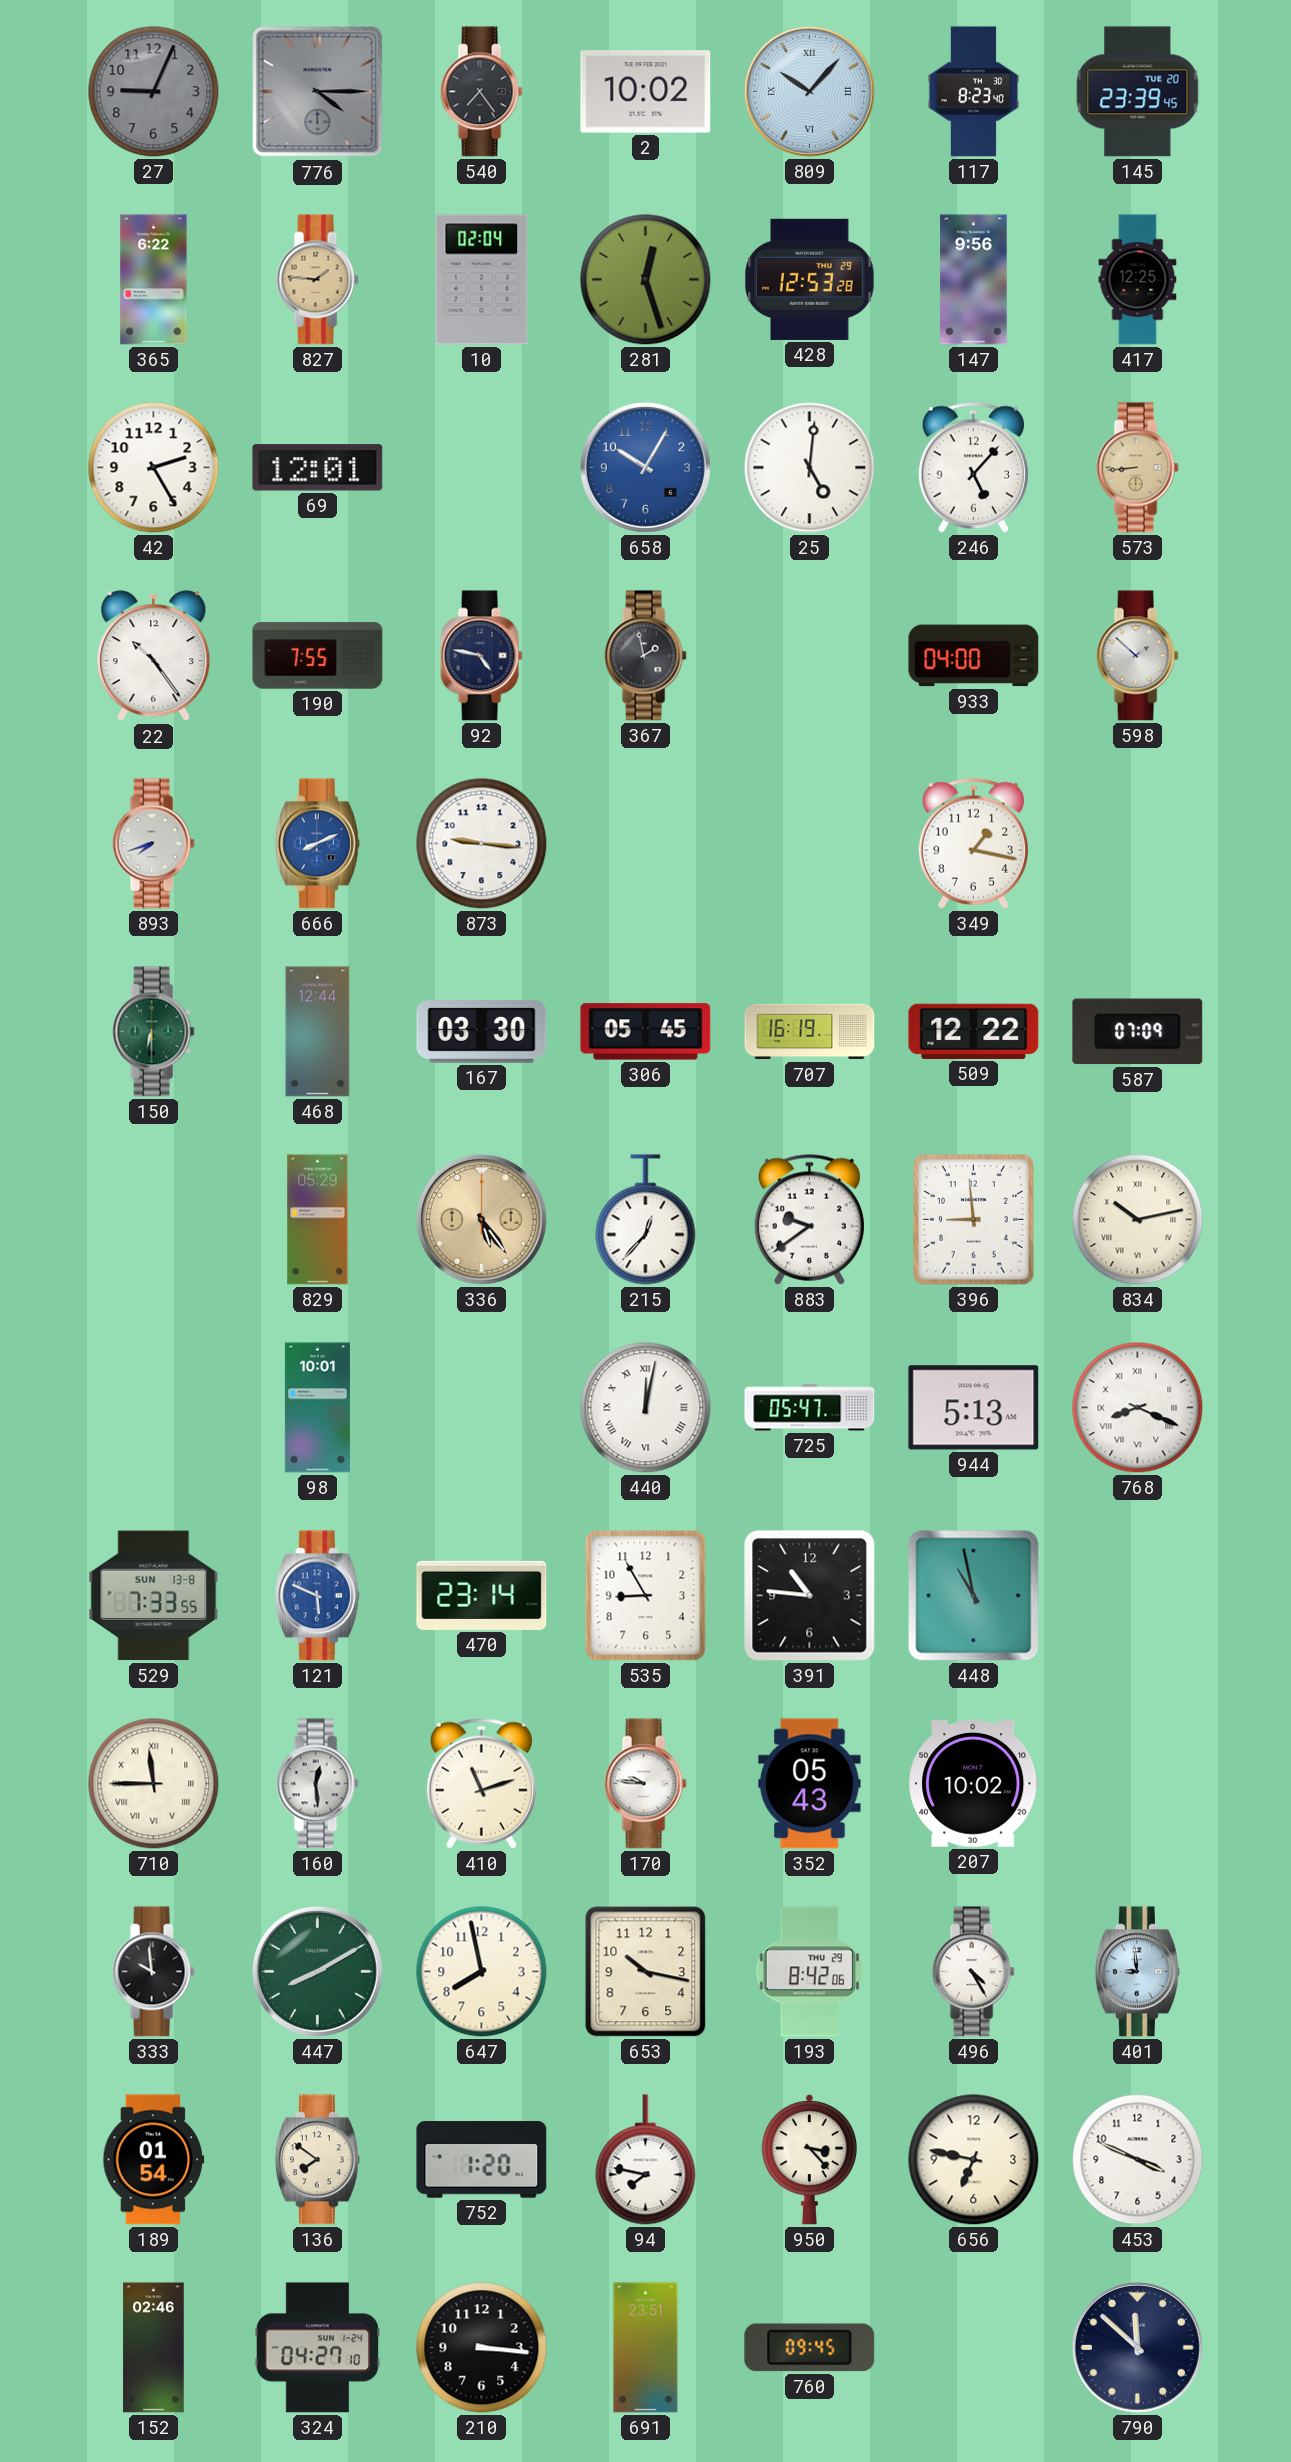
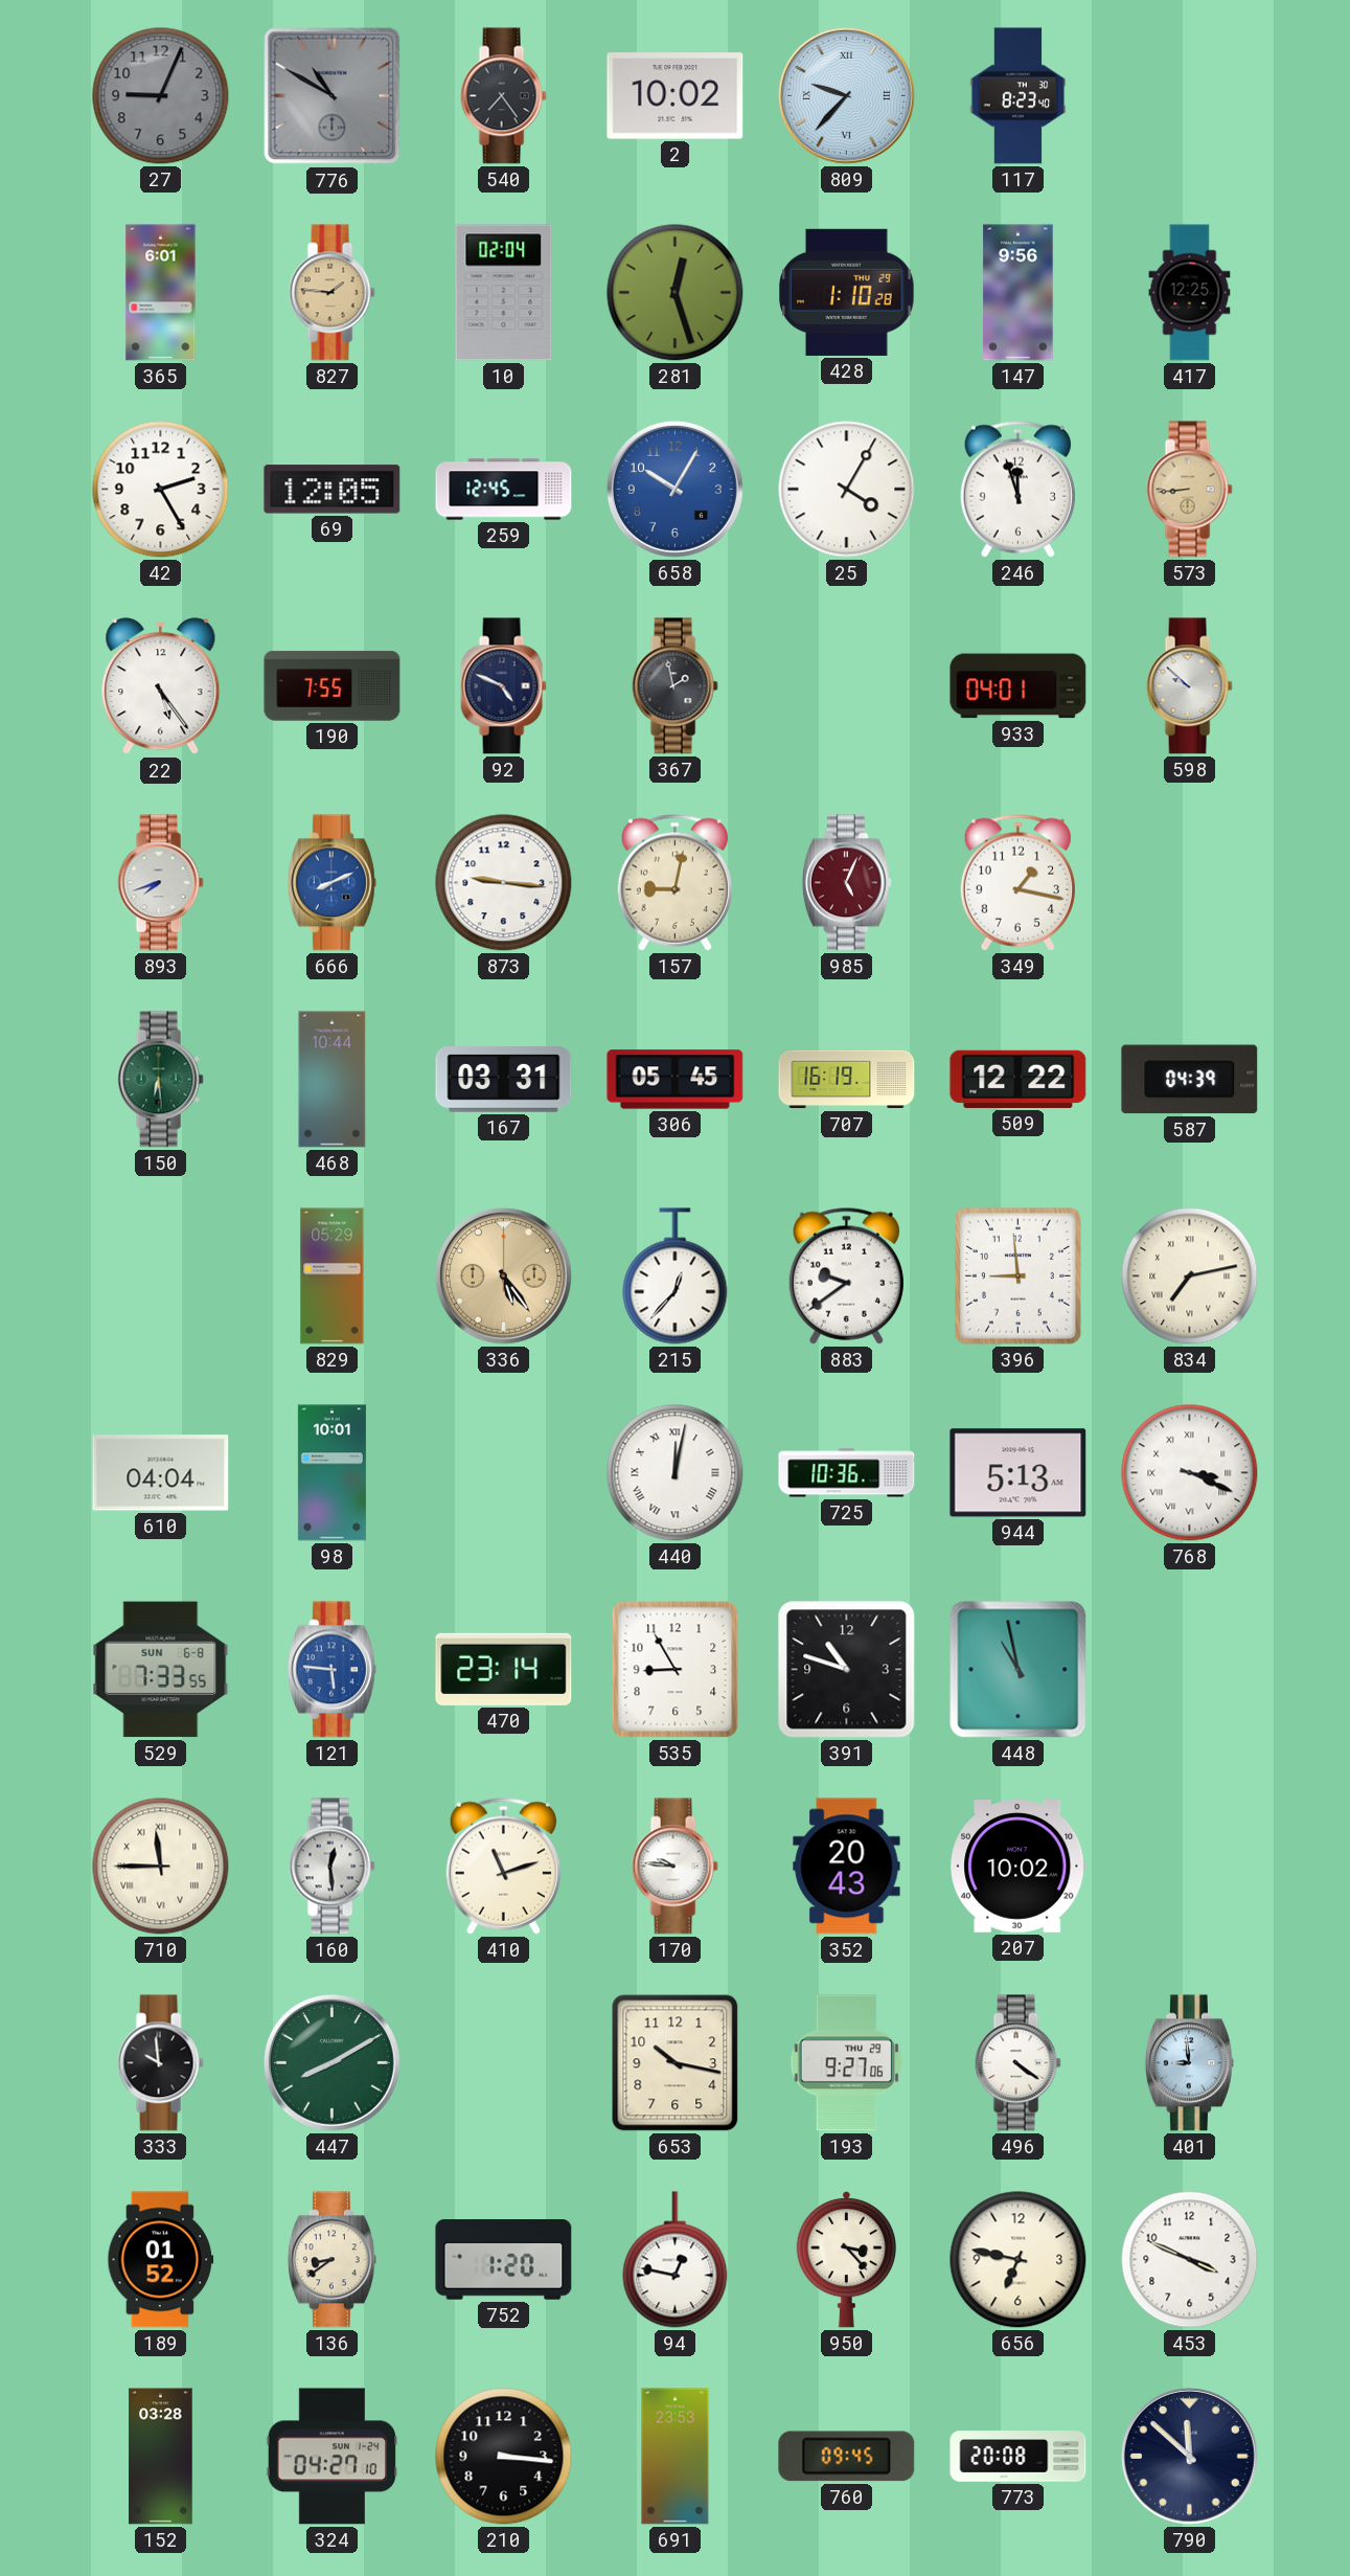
776: 4:15 -> 10:50
809: 10:07 -> 9:37
145: 23:39 -> none
365: 6:22 -> 6:01
428: 12:53 -> 1:10
69: 12:01 -> 12:05
259: none -> 12:45
25: 5:01 -> 4:05
246: 5:07 -> 11:57
22: 10:24 -> 5:24
92: 4:47 -> 4:49
933: 04:00 -> 04:01
598: 1:52 -> 9:52
157: none -> 9:02
985: none -> 5:04
150: 6:30 -> 6:29
468: 12:44 -> 10:44
167: 03:30 -> 03:31
587: 07:09 -> 04:39
834: 10:13 -> 7:13
610: none -> 04:04
725: 05:47 -> 10:36
768: 8:19 -> 3:19
529 date: SUN 13-8 -> SUN 6-8
121: 5:49 -> 5:46
391: 10:46 -> 10:48
352: 05:43 -> 20:43
647: 7:58 -> none
193: 8:42 -> 9:27
496: 4:25 -> 4:21
189: 01:54 -> 01:52
136: 7:51 -> 8:39
94: 7:47 -> 12:47
152: 02:46 -> 03:28
691: 23:51 -> 23:53
773: none -> 20:08
